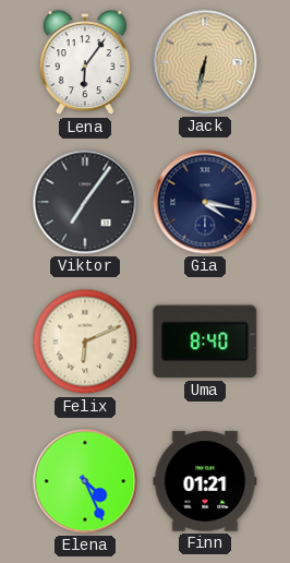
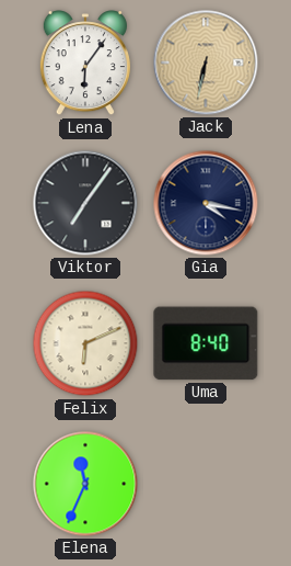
Elena: 4:26 -> 11:34
Finn: 01:21 -> none
